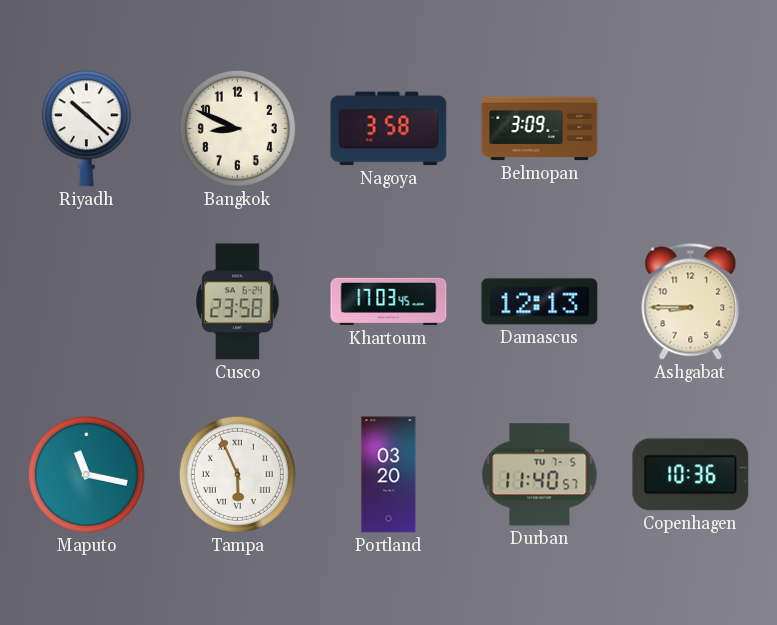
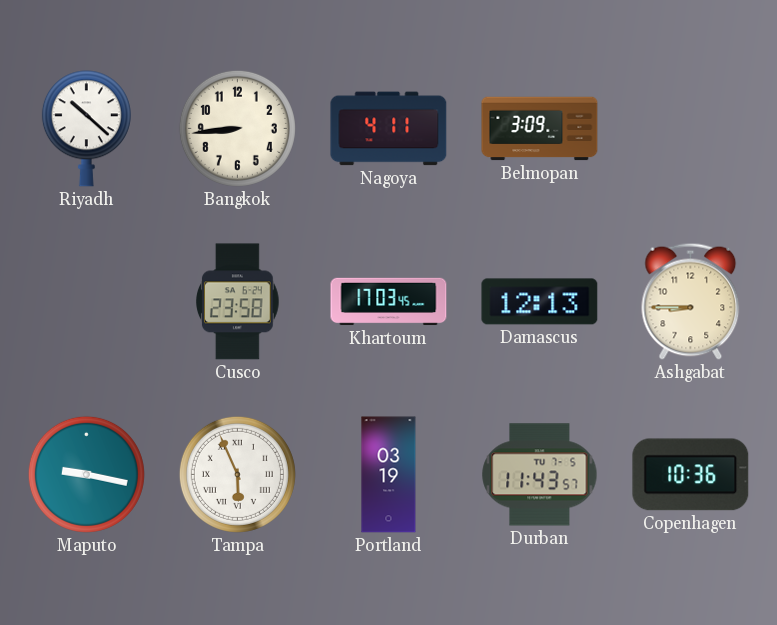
Bangkok: 8:49 -> 8:44
Nagoya: 3:58 -> 4:11
Maputo: 11:17 -> 9:17
Portland: 03:20 -> 03:19
Durban: 11:40 -> 11:43
